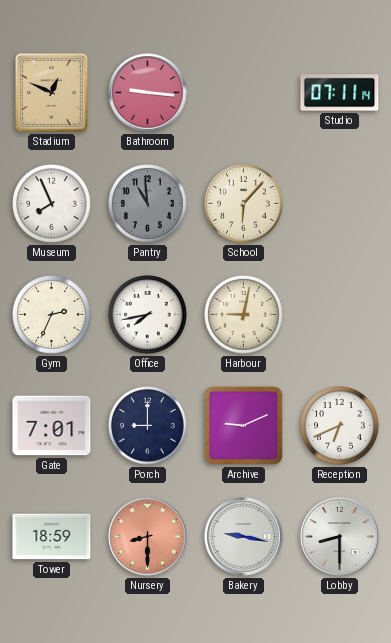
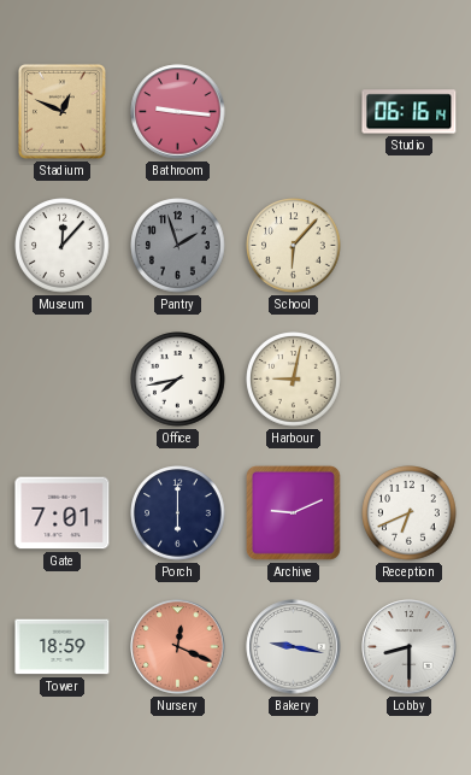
Studio: 07:11 -> 06:16
Museum: 7:56 -> 12:07
Pantry: 10:59 -> 1:57
Gym: 2:34 -> none
Porch: 9:00 -> 6:00
Nursery: 8:30 -> 12:19
